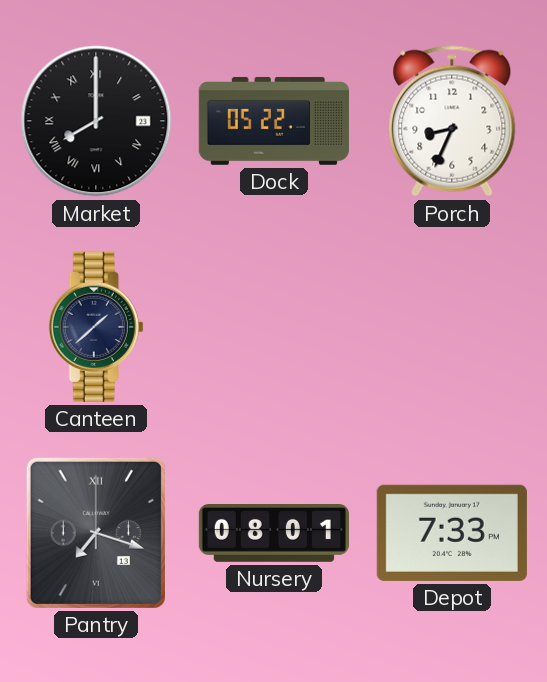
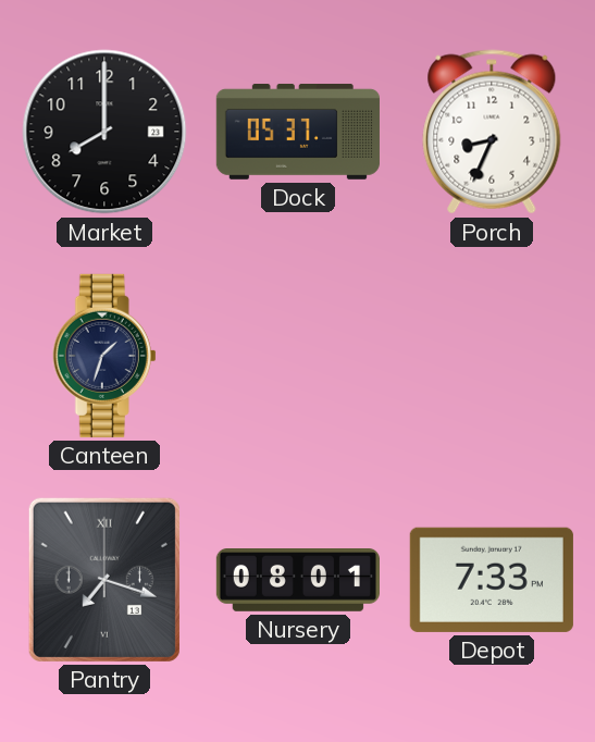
Market numerals: Roman -> Arabic
Dock: 05:22 -> 05:37
Canteen: 1:38 -> 1:33
